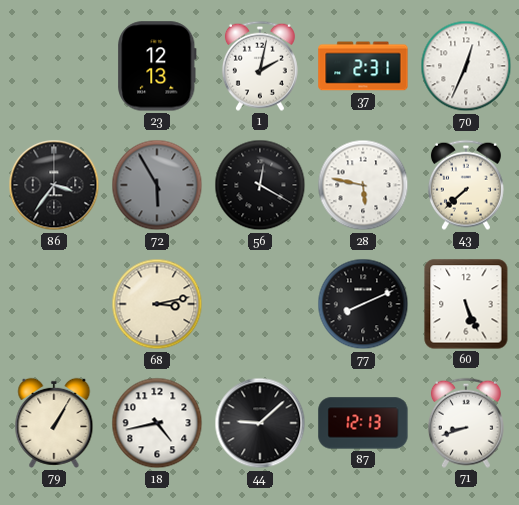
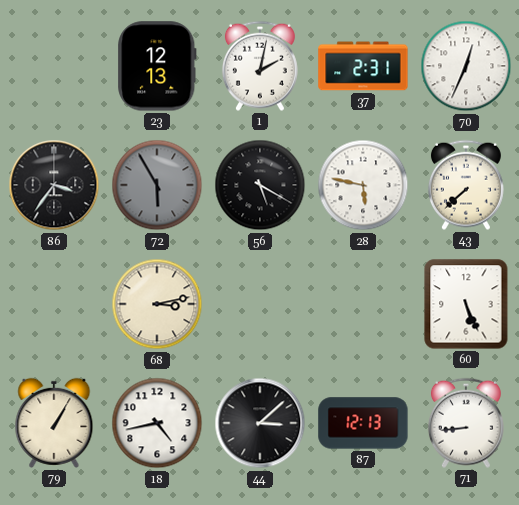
56: 12:20 -> 5:20
77: 8:11 -> none
44: 9:08 -> 3:08
71: 8:42 -> 8:44
